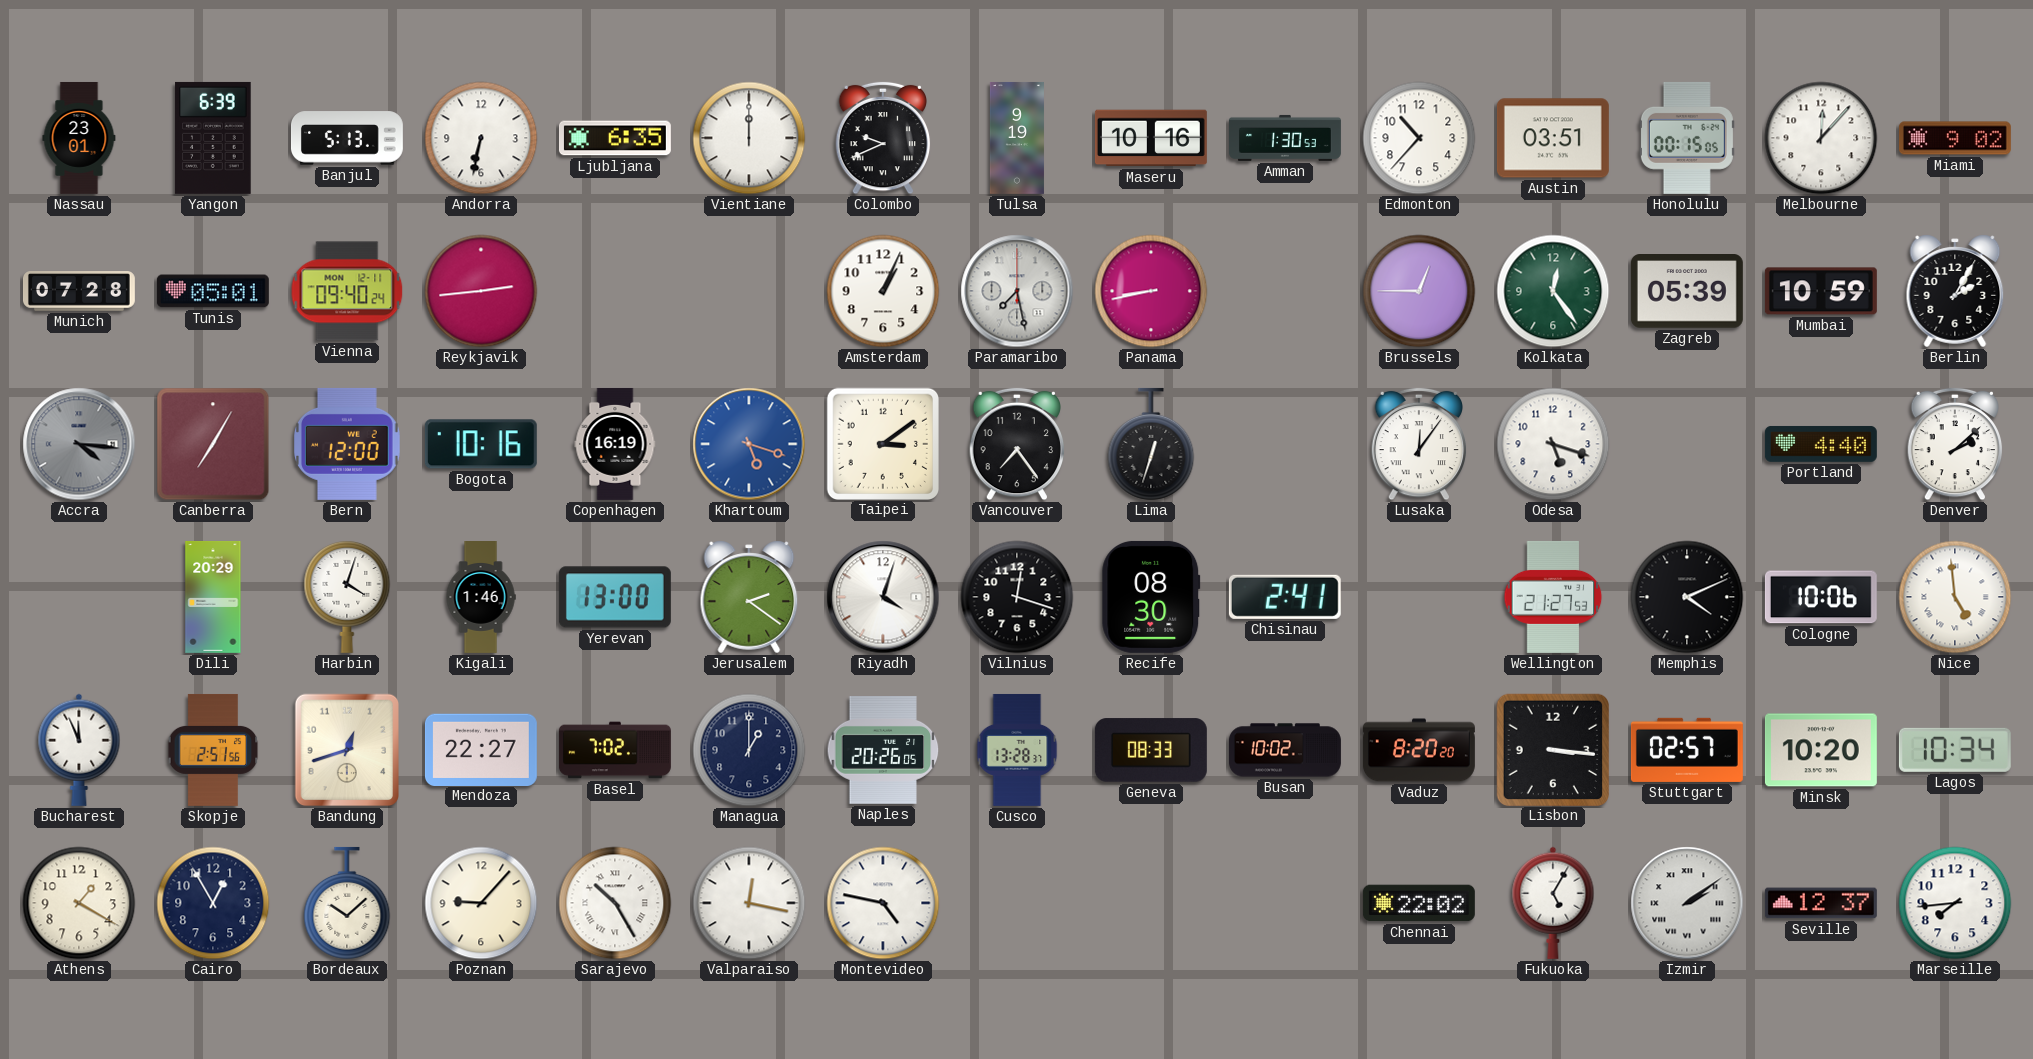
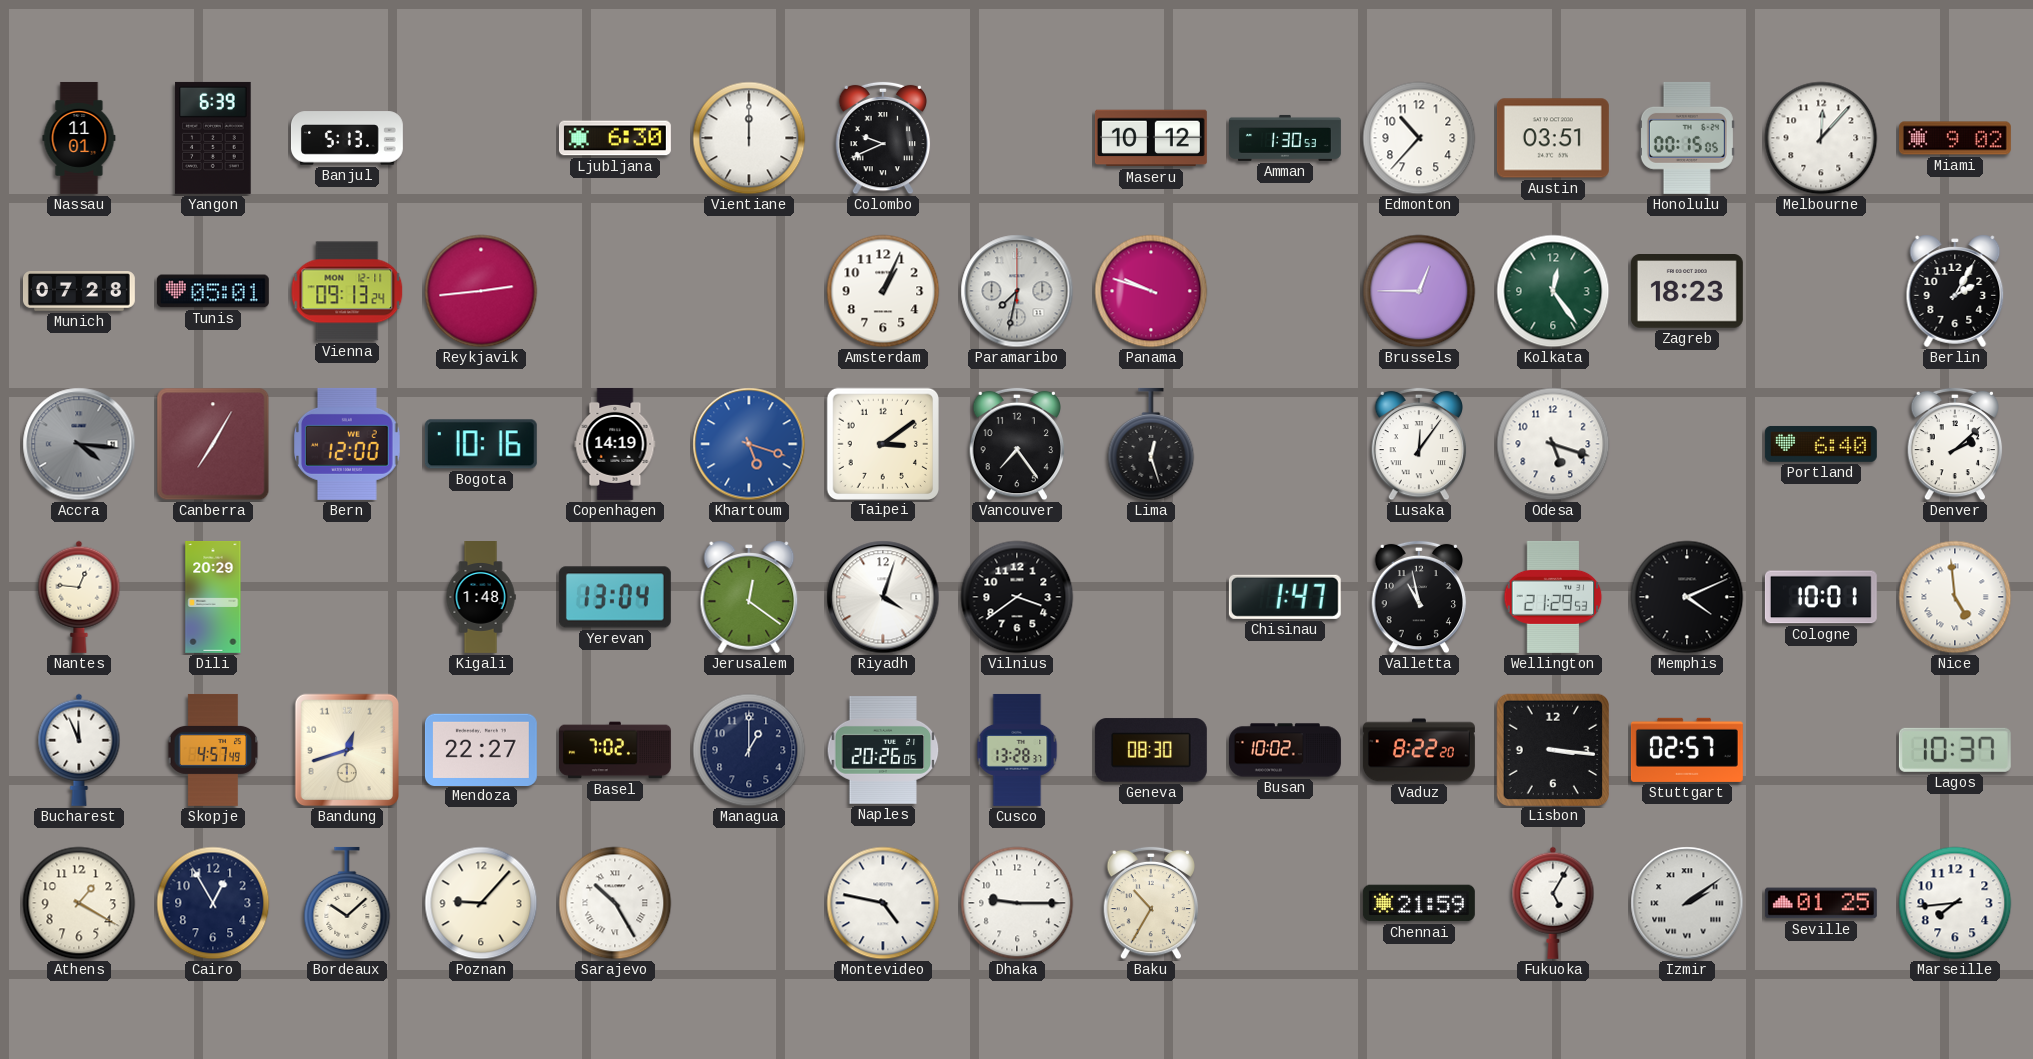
Nassau: 23:01 -> 11:01
Andorra: 6:32 -> none
Ljubljana: 6:35 -> 6:30
Tulsa: 9:19 -> none
Maseru: 10:16 -> 10:12
Vienna: 09:40 -> 09:13
Paramaribo: 7:28 -> 7:32
Panama: 8:43 -> 9:48
Zagreb: 05:39 -> 18:23
Mumbai: 10:59 -> none
Copenhagen: 16:19 -> 14:19
Lima: 12:33 -> 12:27
Portland: 4:40 -> 6:40
Nantes: none -> 12:46
Harbin: 4:03 -> none
Kigali: 1:46 -> 1:48
Yerevan: 13:00 -> 13:04
Jerusalem: 2:21 -> 12:21
Vilnius: 12:18 -> 3:39
Recife: 08:30 -> none
Chisinau: 2:41 -> 1:47
Valletta: none -> 10:58
Wellington: 21:27 -> 21:29
Cologne: 10:06 -> 10:01
Skopje: 2:51 -> 4:57
Geneva: 08:33 -> 08:30
Vaduz: 8:20 -> 8:22
Minsk: 10:20 -> none
Lagos: 10:34 -> 10:37
Valparaiso: 12:17 -> none
Dhaka: none -> 9:15
Baku: none -> 10:35
Chennai: 22:02 -> 21:59
Seville: 12:37 -> 01:25
